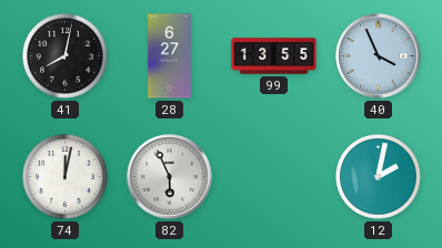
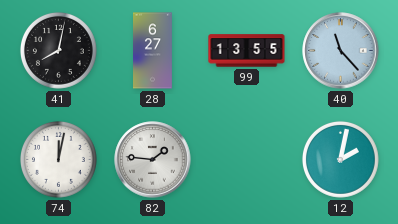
40: 3:56 -> 11:23
82: 5:56 -> 1:46
